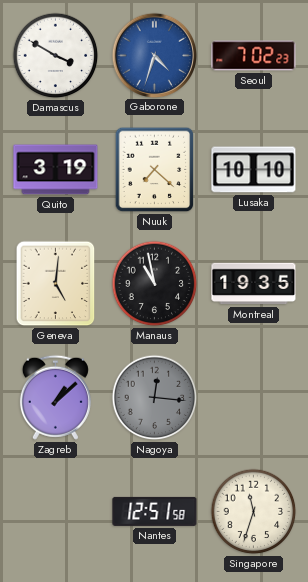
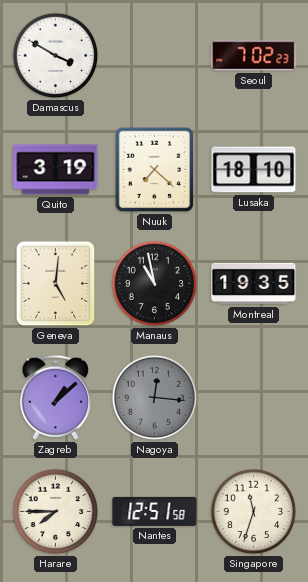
Gaborone: 4:33 -> none
Lusaka: 10:10 -> 18:10
Harare: none -> 7:45
